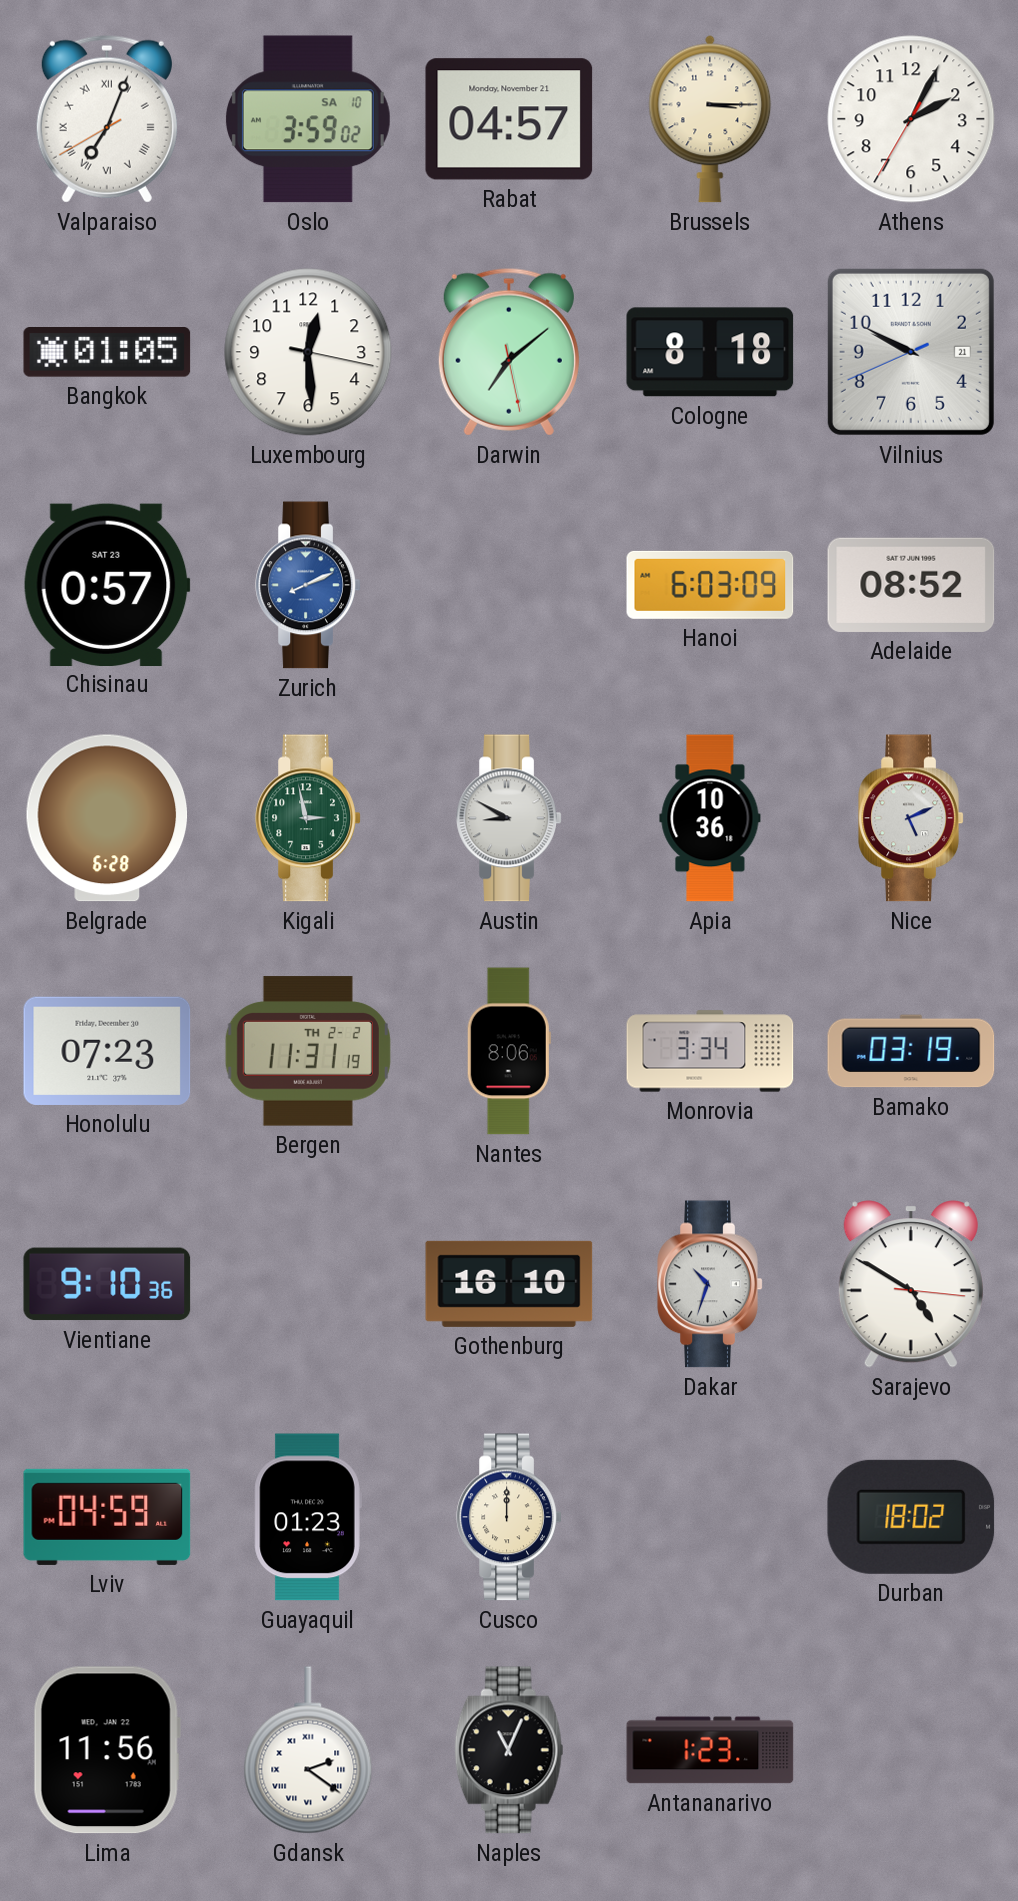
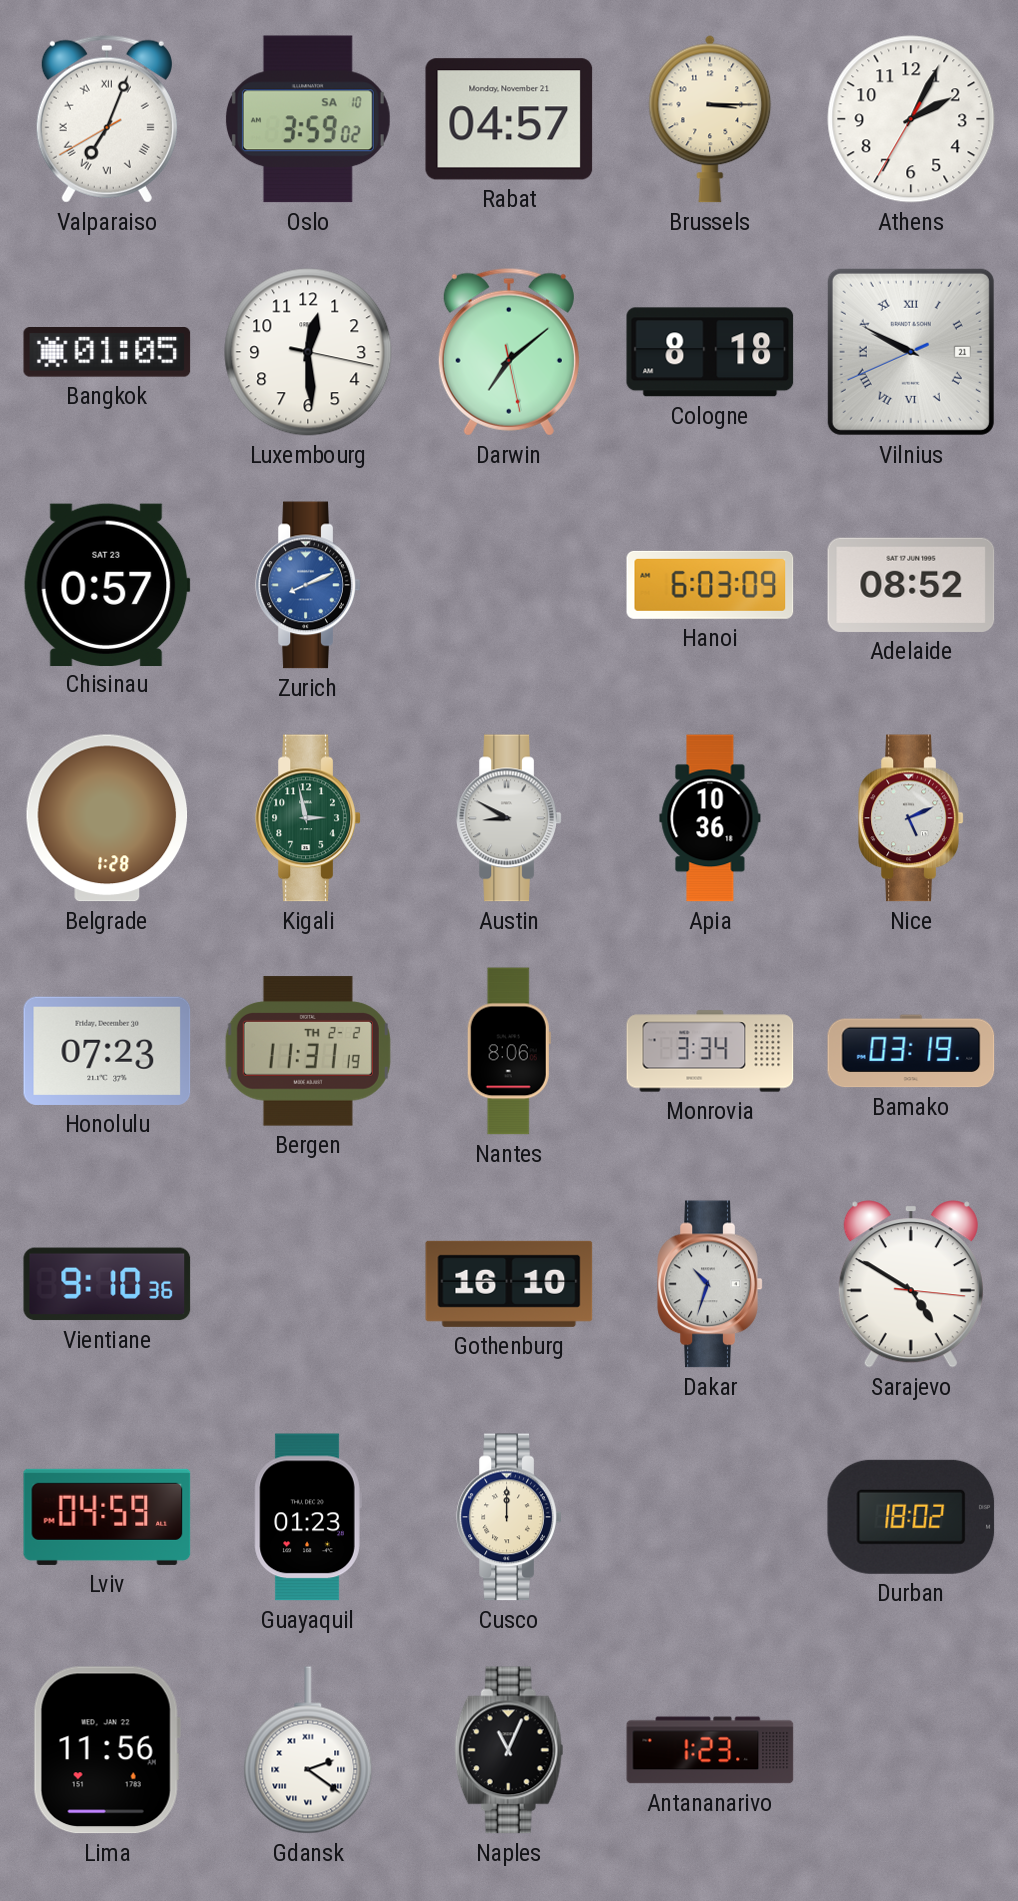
Vilnius numerals: Arabic -> Roman
Belgrade: 6:28 -> 1:28
